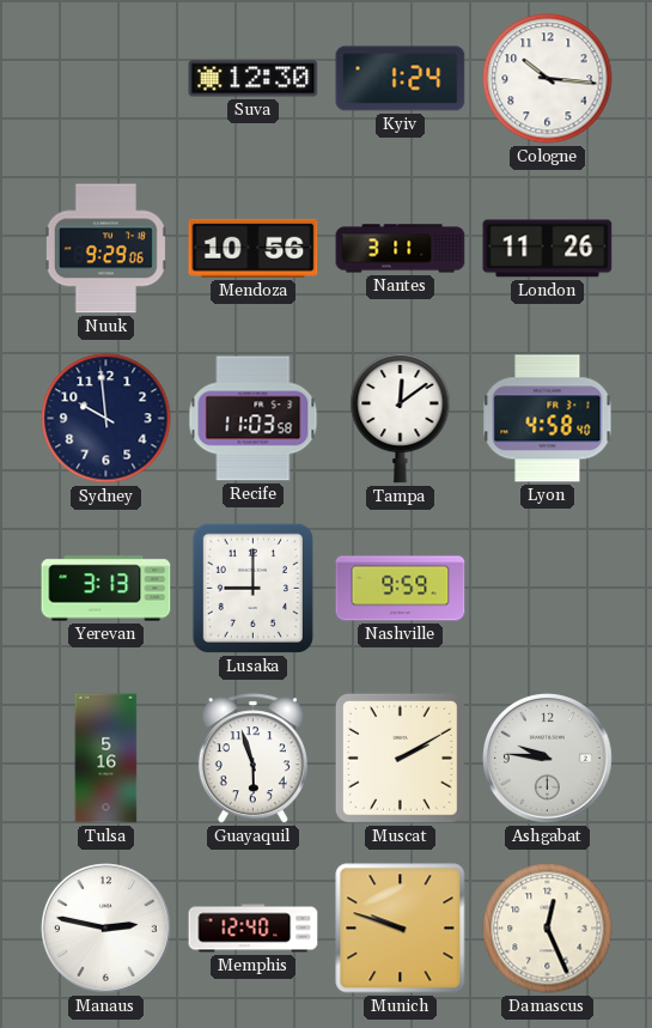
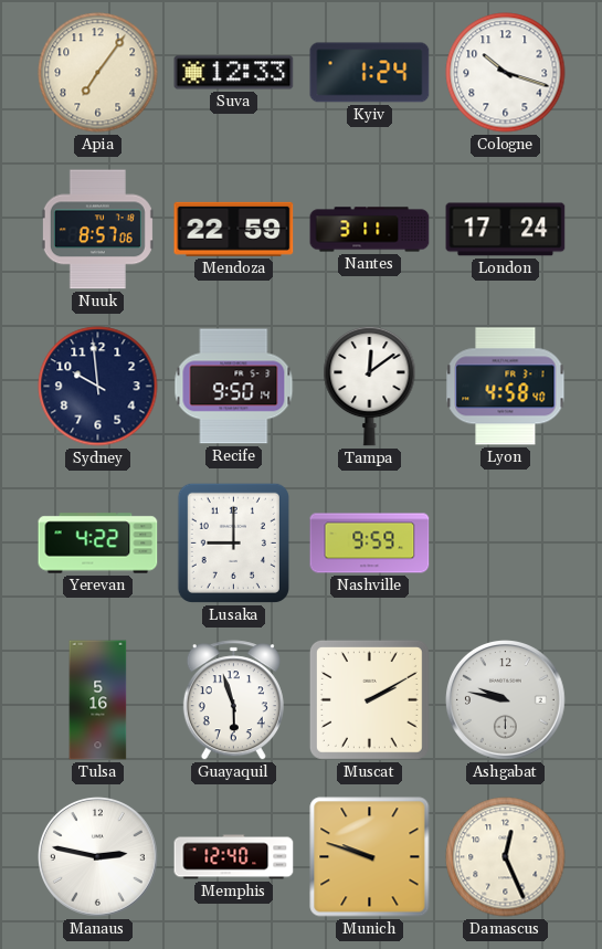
Apia: none -> 7:06
Suva: 12:30 -> 12:33
Cologne: 10:16 -> 10:18
Nuuk: 9:29 -> 8:57
Mendoza: 10:56 -> 22:59
London: 11:26 -> 17:24
Recife: 11:03 -> 9:50
Yerevan: 3:13 -> 4:22
Ashgabat: 9:46 -> 9:47
